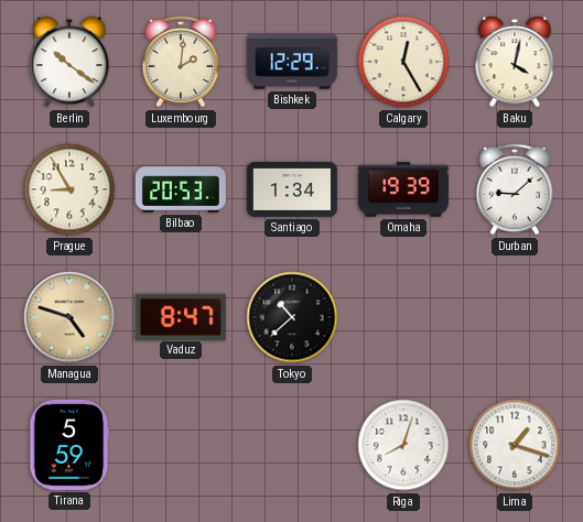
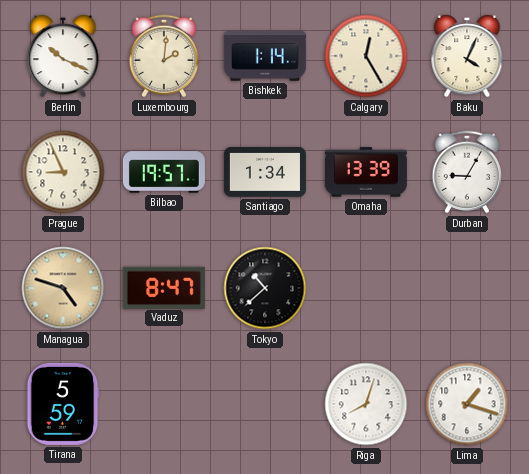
Berlin: 10:21 -> 10:19
Bishkek: 12:29 -> 1:14
Baku: 4:02 -> 4:04
Prague: 8:55 -> 8:56
Bilbao: 20:53 -> 19:57
Omaha: 19:39 -> 13:39
Durban: 9:08 -> 9:05
